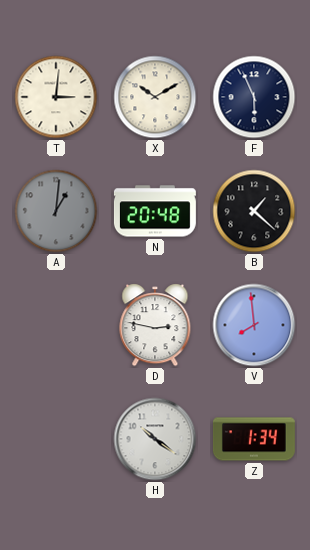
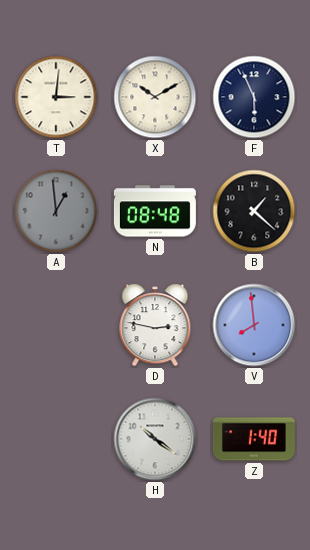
A: 1:01 -> 12:59
N: 20:48 -> 08:48
Z: 1:34 -> 1:40
